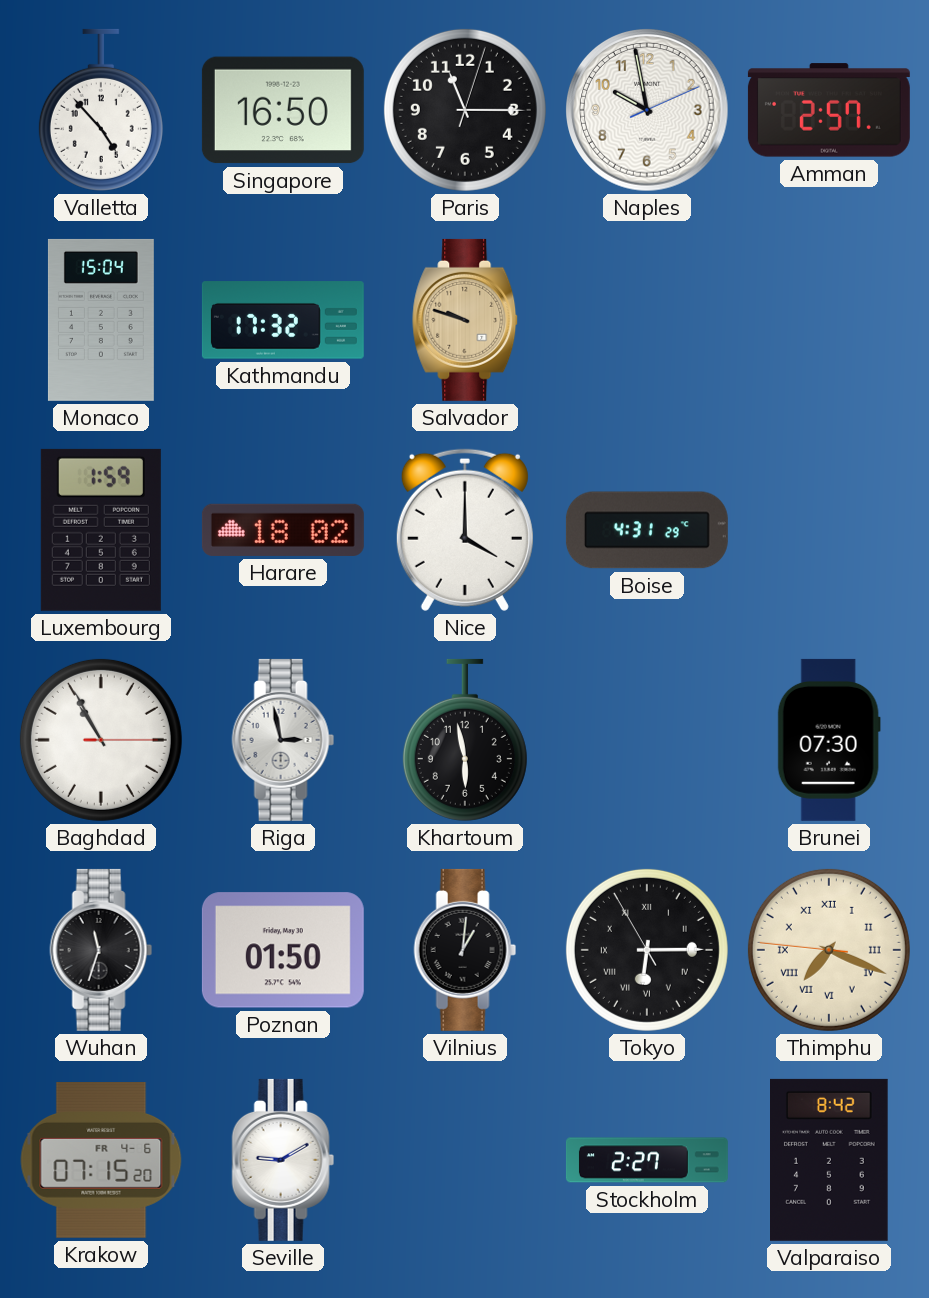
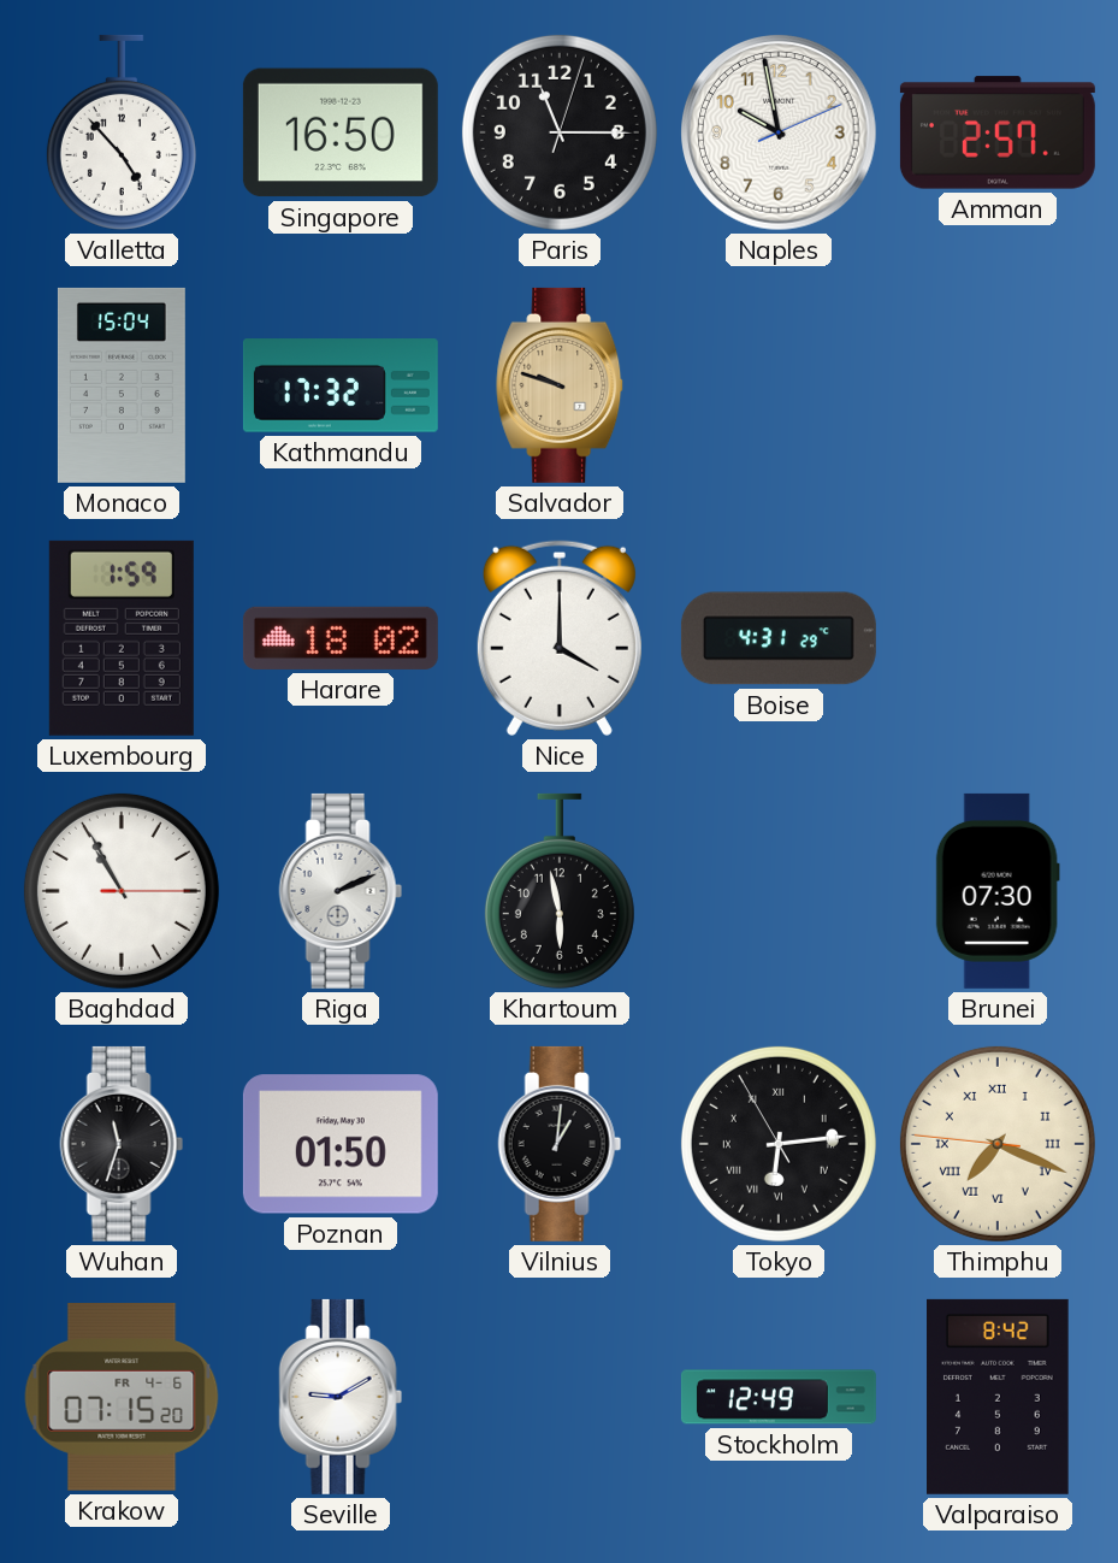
Riga: 2:58 -> 2:11
Tokyo: 6:14 -> 6:13
Stockholm: 2:27 -> 12:49
